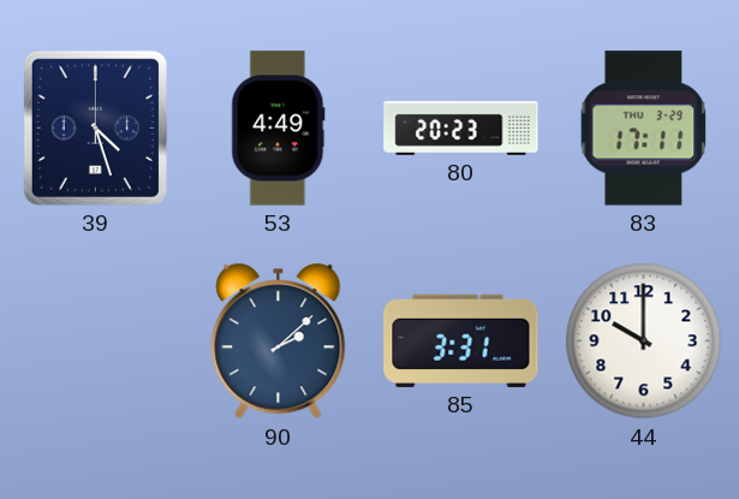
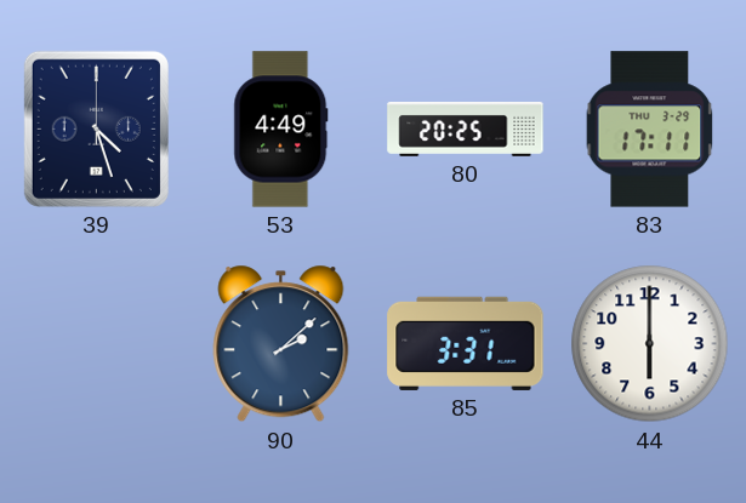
80: 20:23 -> 20:25
44: 10:00 -> 6:00
